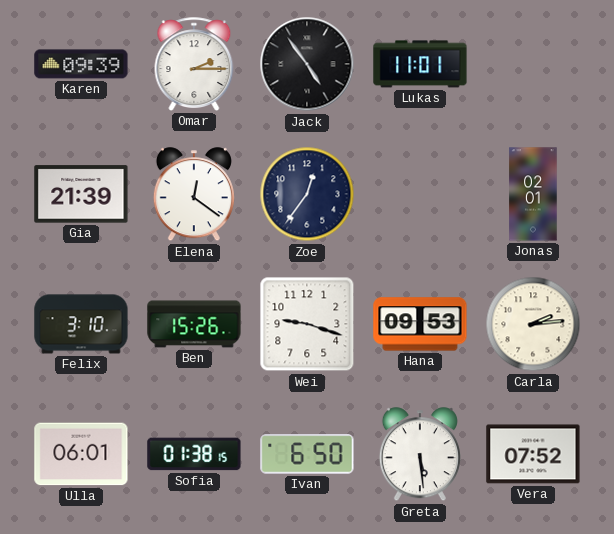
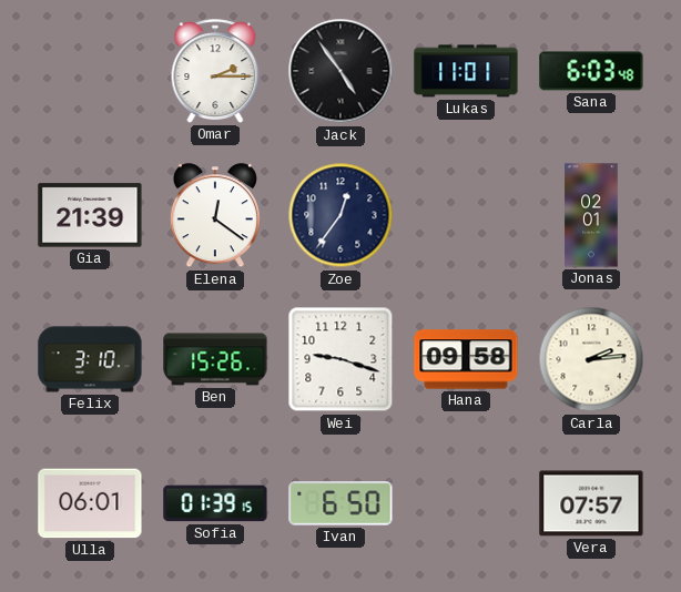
Karen: 09:39 -> none
Sana: none -> 6:03
Hana: 09:53 -> 09:58
Sofia: 01:38 -> 01:39
Greta: 5:29 -> none
Vera: 07:52 -> 07:57
